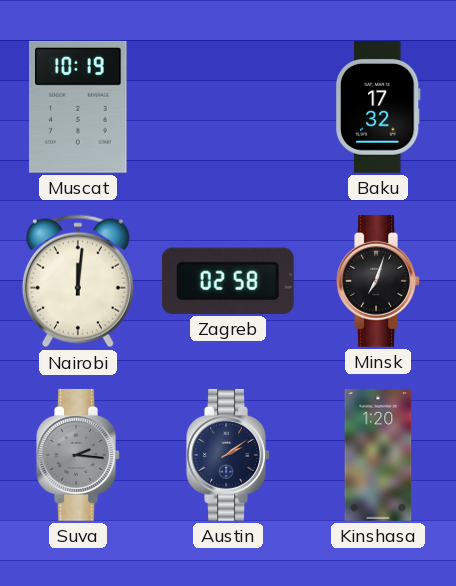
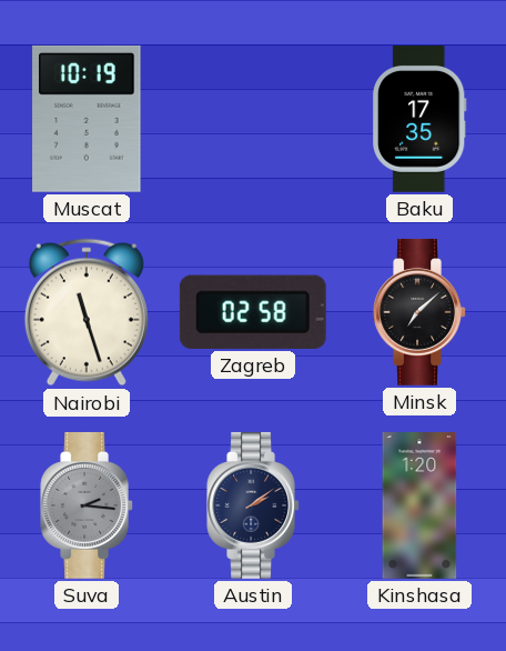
Baku: 17:32 -> 17:35
Nairobi: 12:01 -> 11:27
Minsk: 7:03 -> 7:08
